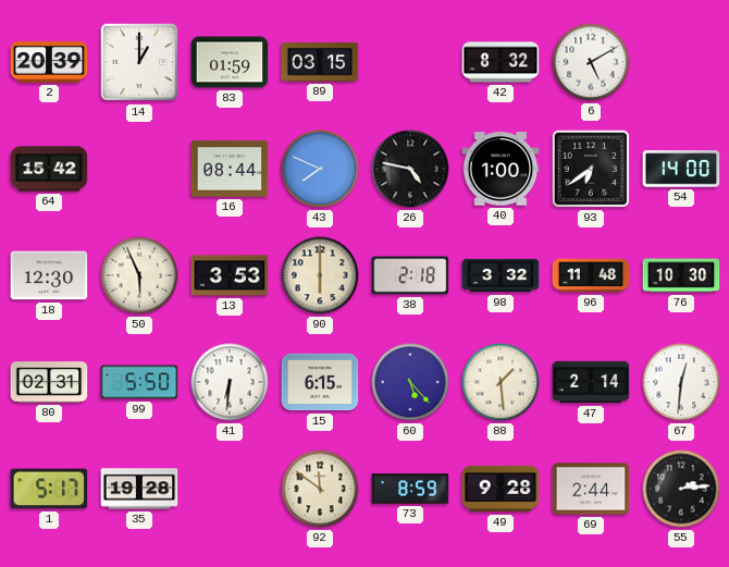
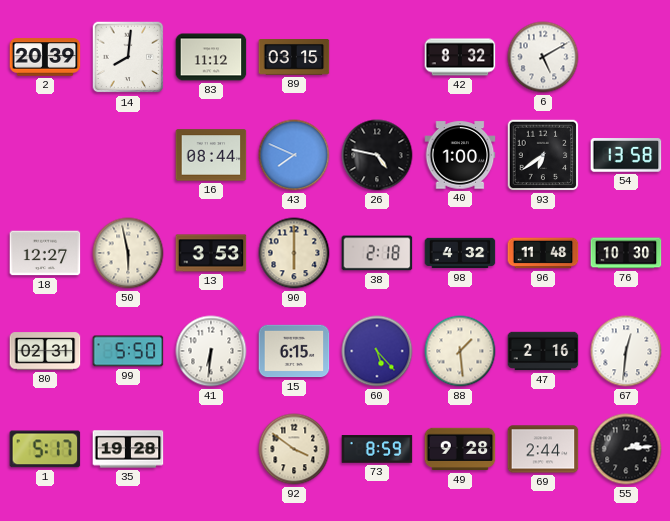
14: 1:00 -> 8:01
83: 01:59 -> 11:12
64: 15:42 -> none
54: 14:00 -> 13:58
18: 12:30 -> 12:27
50: 5:56 -> 5:58
98: 3:32 -> 4:32
47: 2:14 -> 2:16
92: 11:51 -> 3:51
